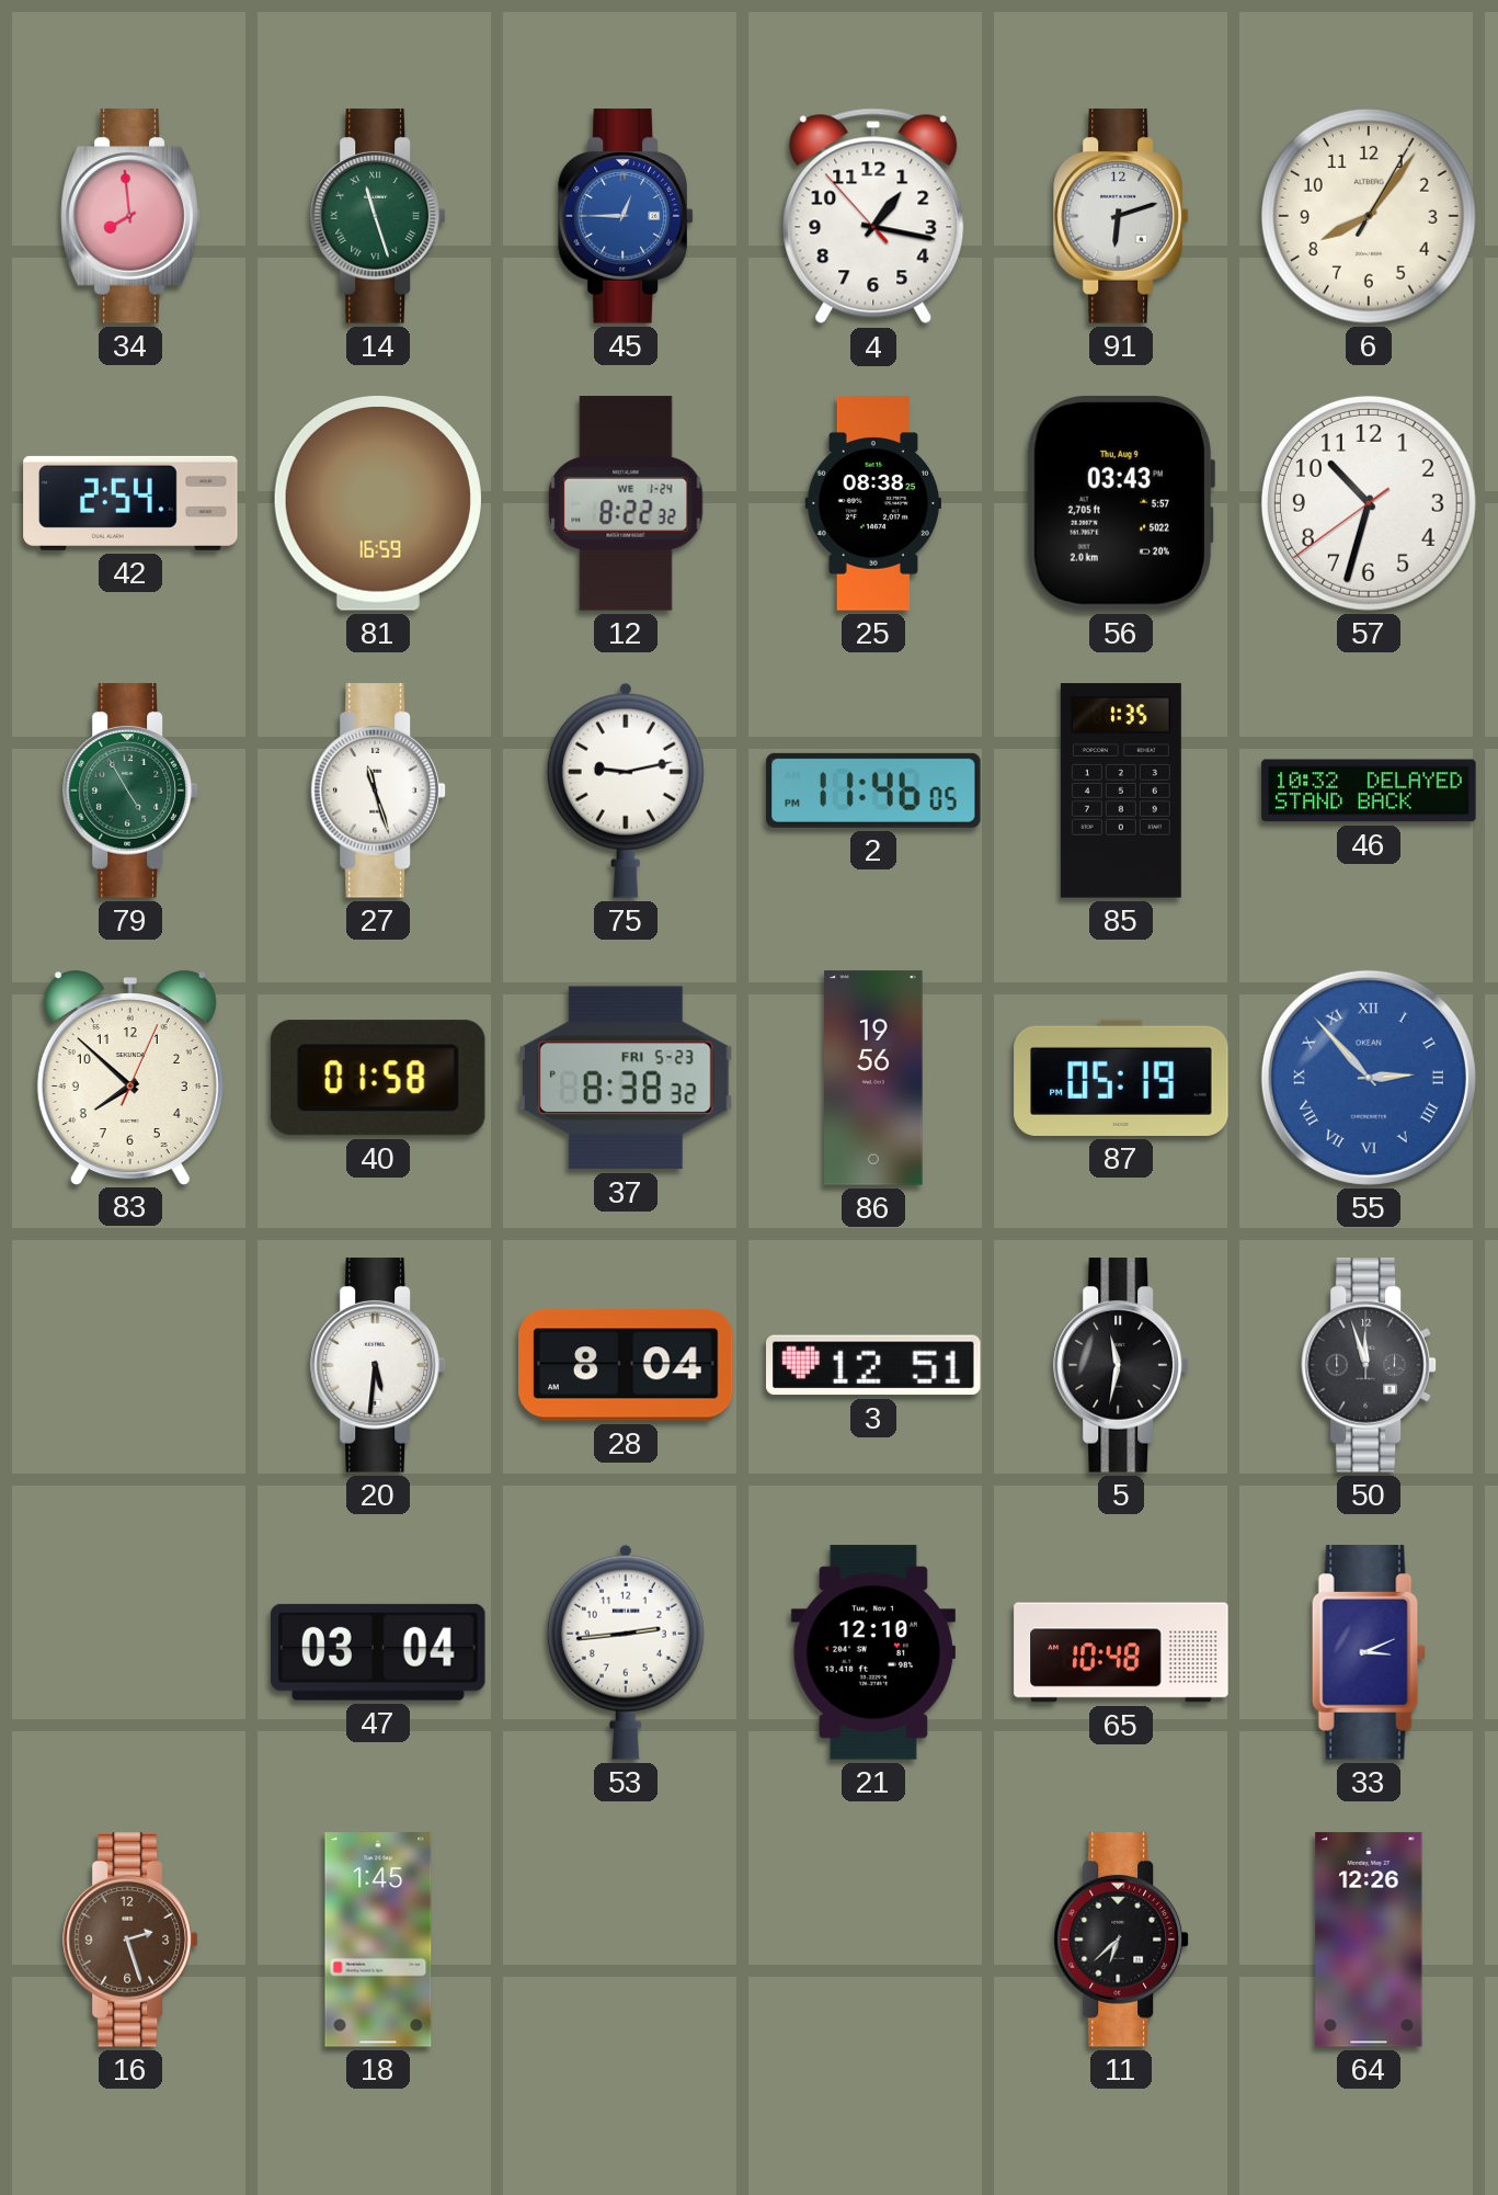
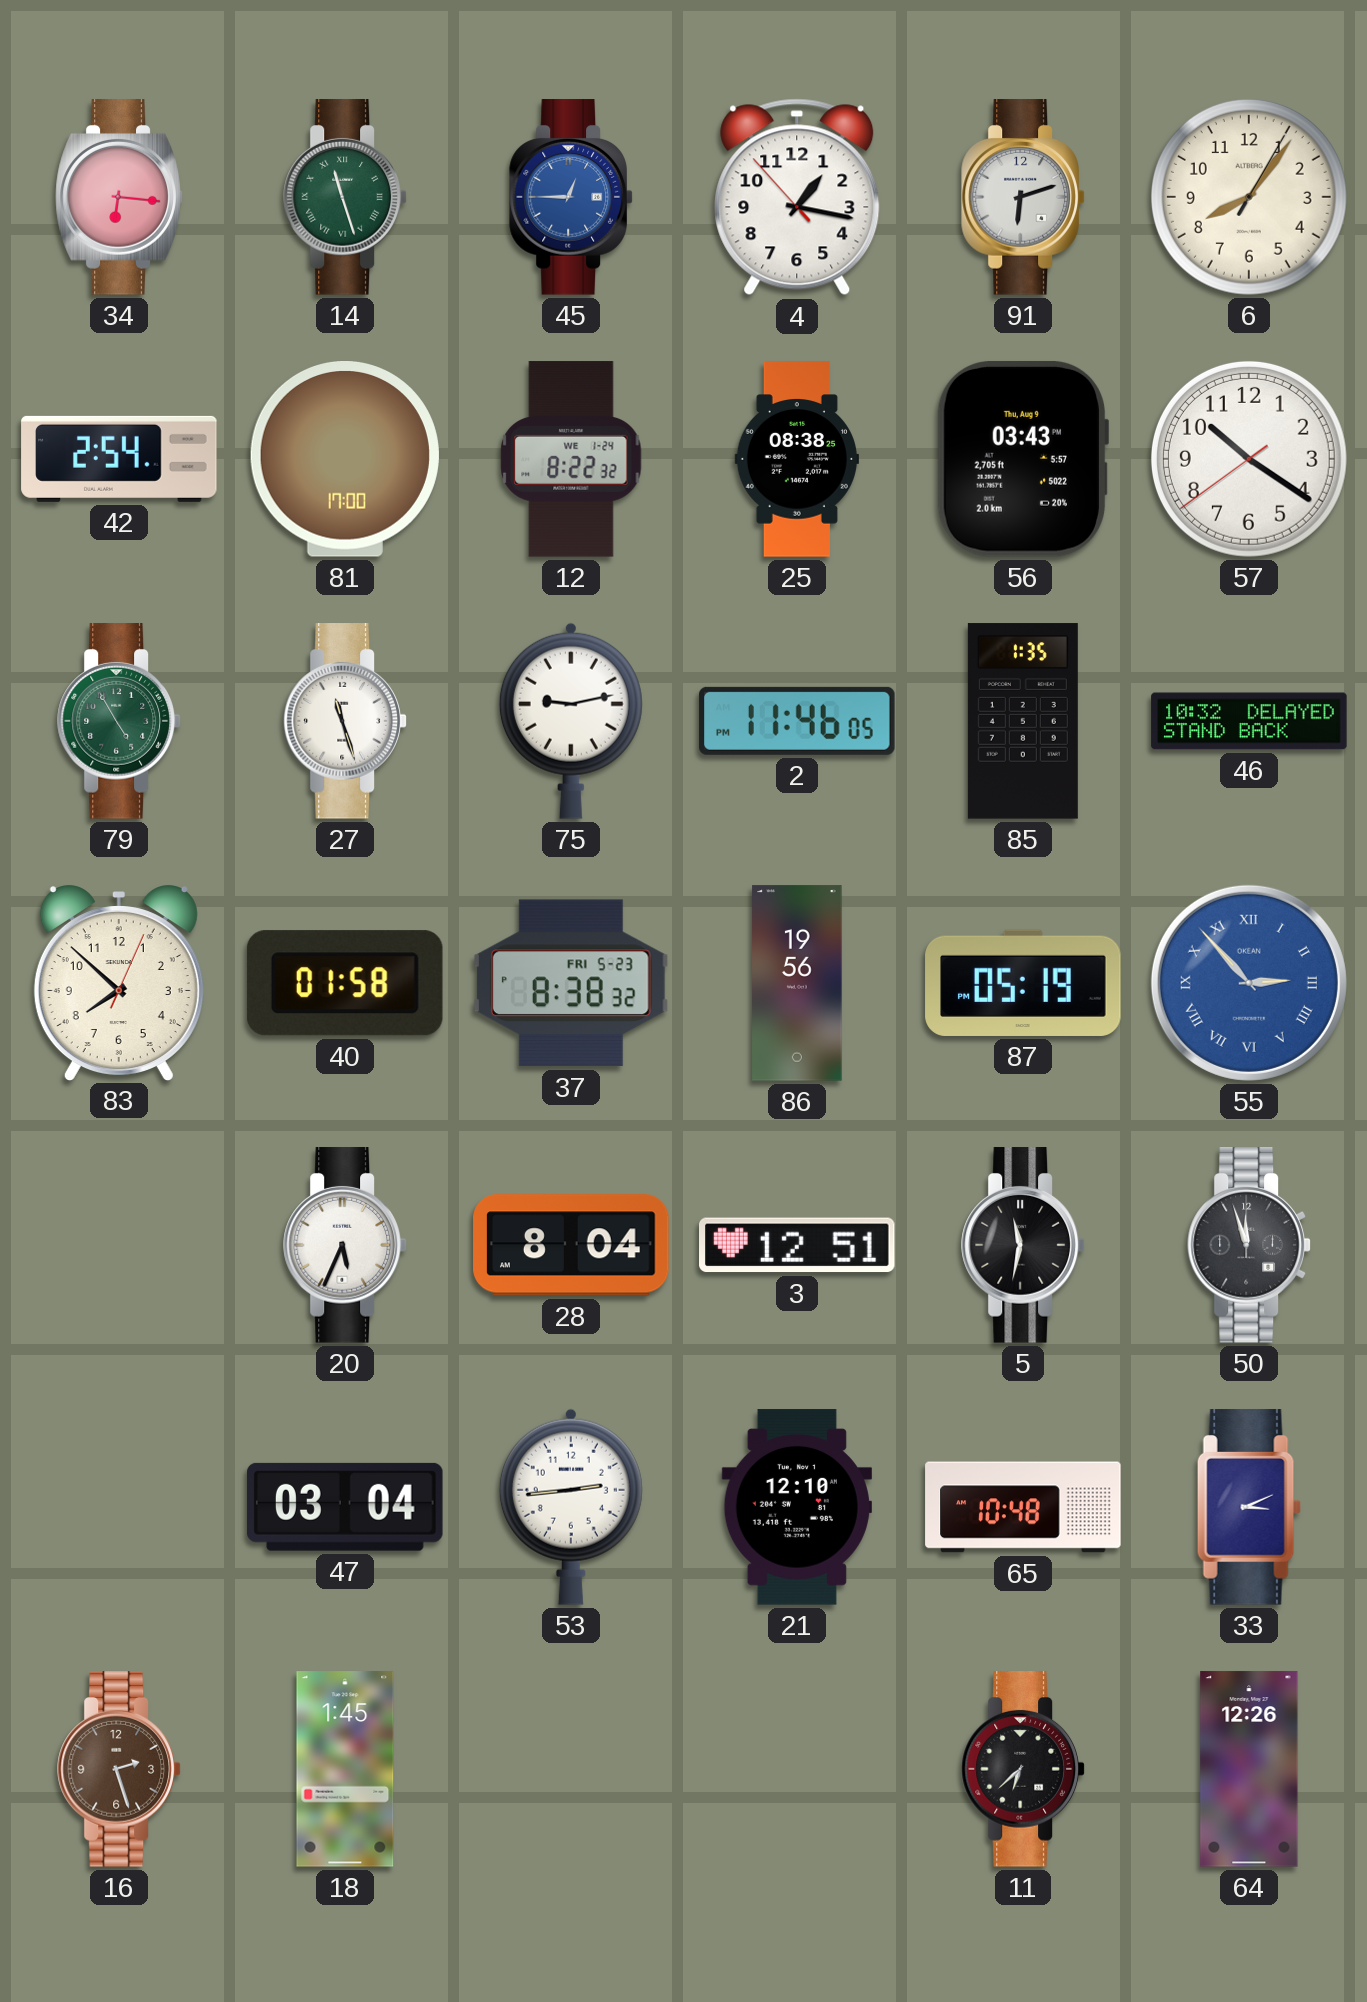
34: 7:59 -> 6:16
81: 16:59 -> 17:00
57: 10:32 -> 10:20
20: 5:31 -> 5:34
